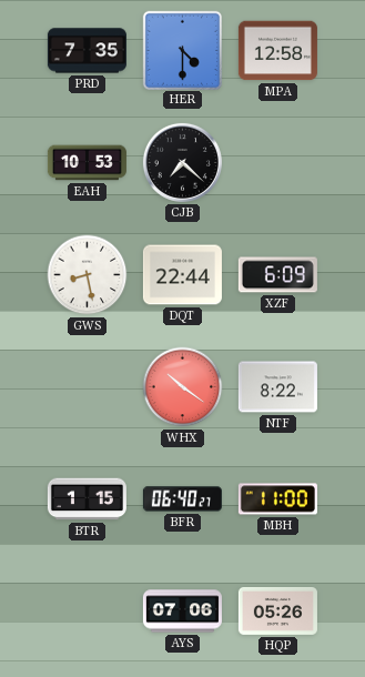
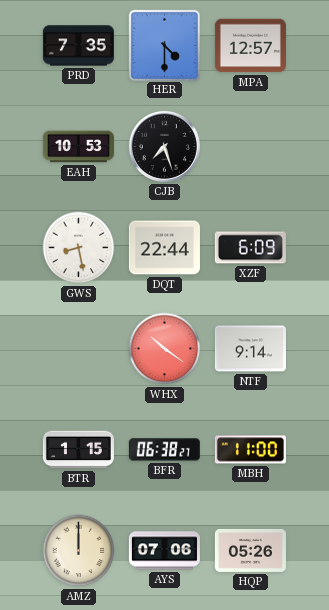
MPA: 12:58 -> 12:57
CJB: 7:22 -> 7:27
NTF: 8:22 -> 9:14
BFR: 06:40 -> 06:38
AMZ: none -> 12:00
